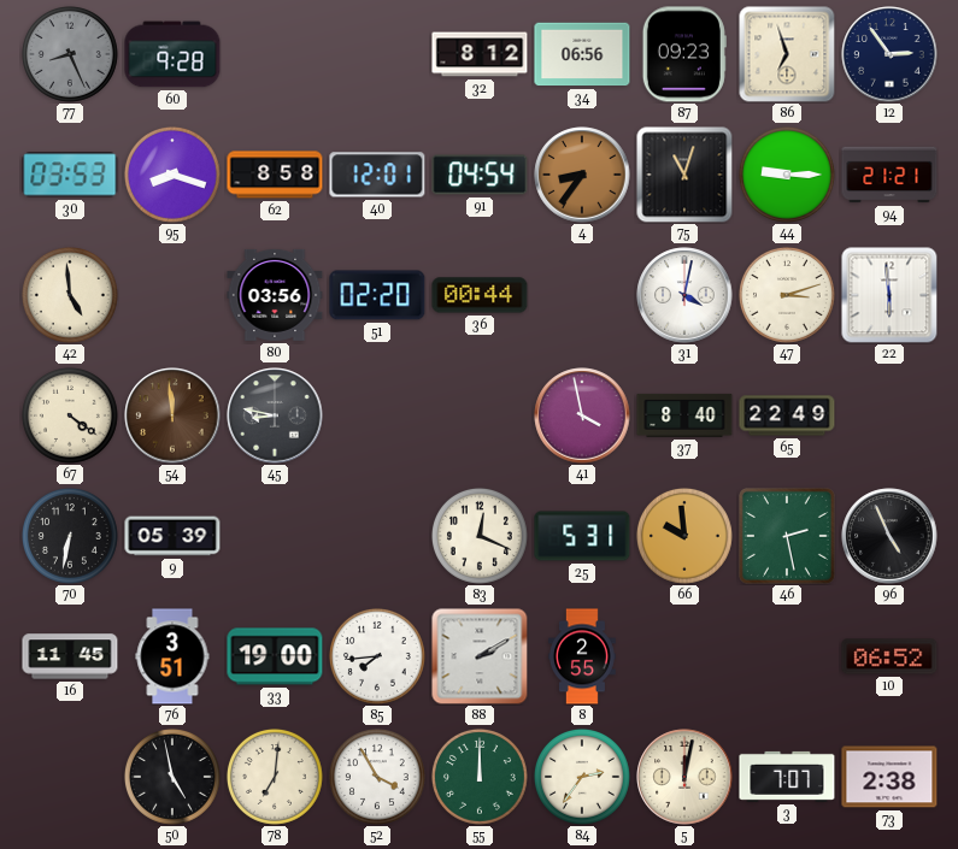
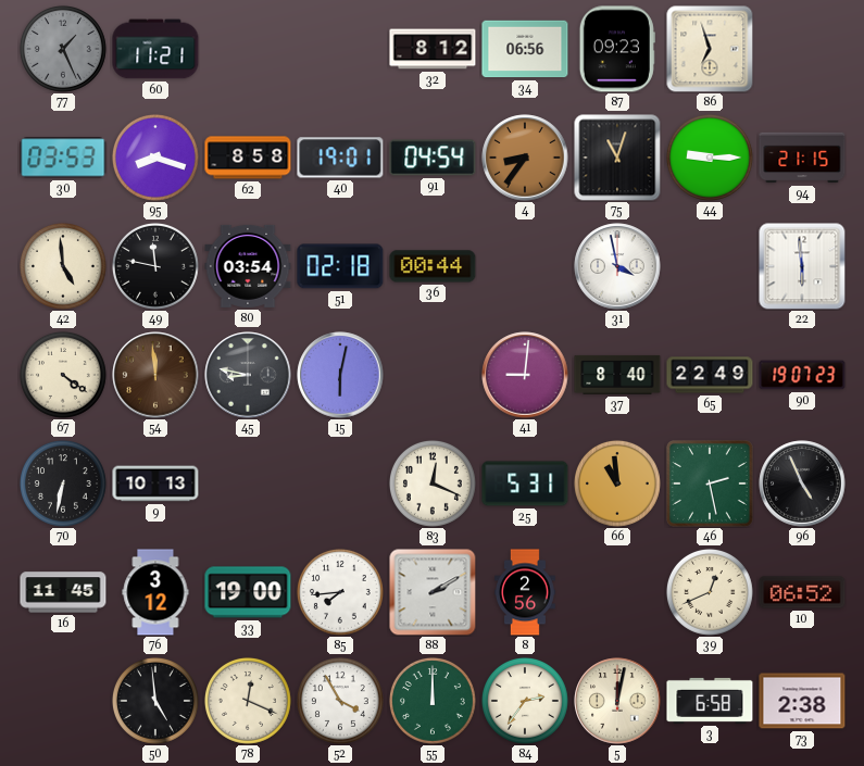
77: 8:26 -> 1:26
60: 9:28 -> 11:21
12: 2:54 -> none
40: 12:01 -> 19:01
94: 21:21 -> 21:15
49: none -> 11:47
80: 03:56 -> 03:54
51: 02:20 -> 02:18
31: 4:02 -> 3:58
47: 3:12 -> none
15: none -> 6:02
41: 3:58 -> 9:01
90: none -> 19:07
9: 05:39 -> 10:13
66: 9:59 -> 10:59
76: 3:51 -> 3:12
8: 2:55 -> 2:56
39: none -> 12:41
50: 4:58 -> 4:59
78: 7:01 -> 12:19
3: 7:07 -> 6:58
